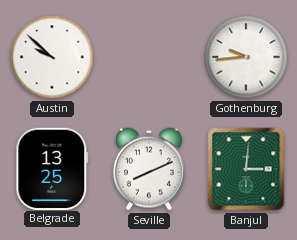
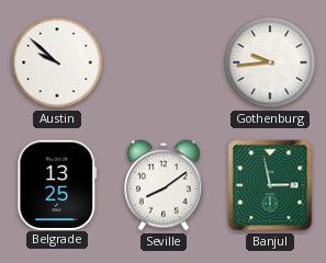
Seville: 8:11 -> 8:09
Banjul: 3:01 -> 2:58
